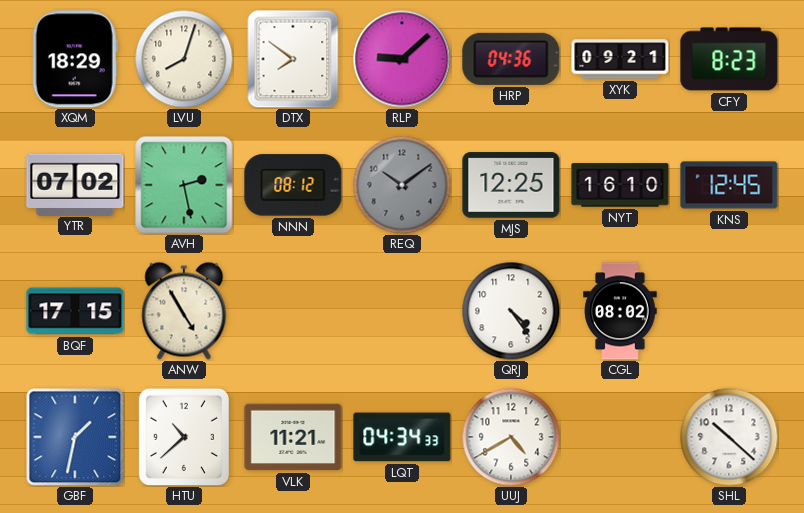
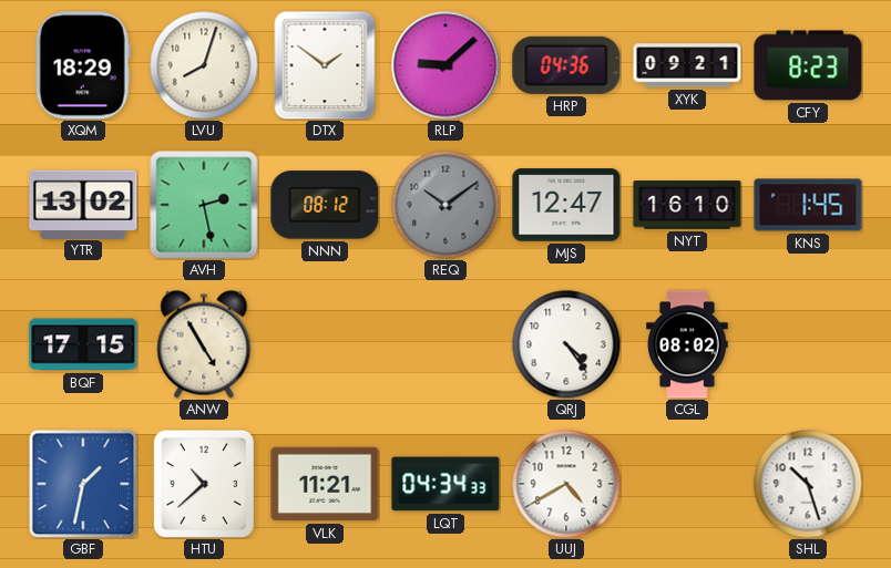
DTX: 7:51 -> 1:51
YTR: 07:02 -> 13:02
MJS: 12:25 -> 12:47
KNS: 12:45 -> 1:45
SHL: 10:22 -> 10:27
